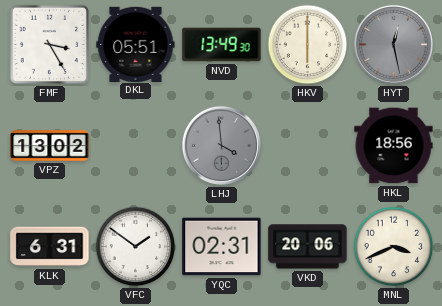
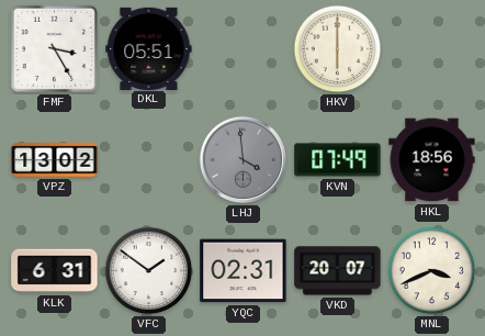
NVD: 13:49 -> none
HYT: 12:28 -> none
KVN: none -> 07:49
VKD: 20:06 -> 20:07
